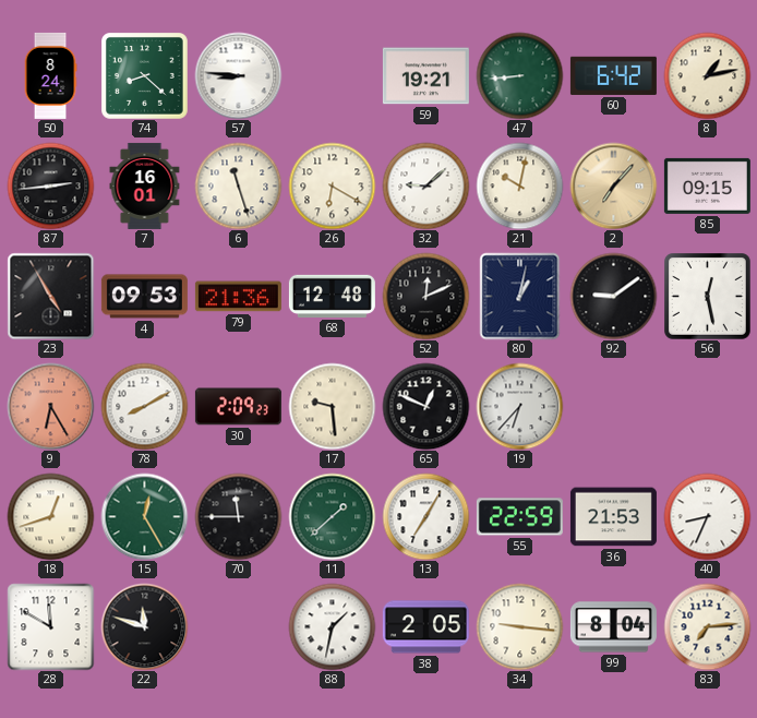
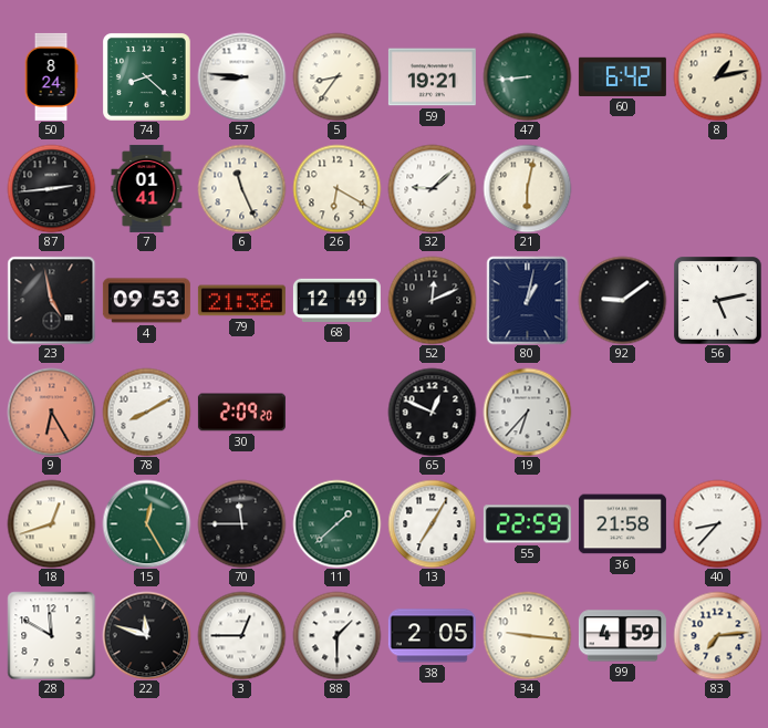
5: none -> 8:36
7: 16:01 -> 01:41
6: 11:27 -> 11:26
21: 10:02 -> 6:02
2: 7:07 -> none
85: 09:15 -> none
23: 4:55 -> 4:58
68: 12:48 -> 12:49
56: 12:28 -> 5:13
30: 2:09:23 -> 2:09:20
17: 9:29 -> none
36: 21:53 -> 21:58
40: 8:34 -> 8:37
3: none -> 12:45
88: 1:32 -> 1:30
99: 8:04 -> 4:59
